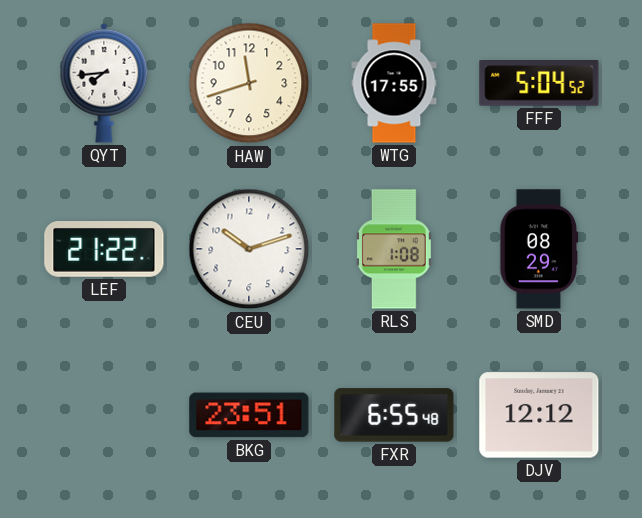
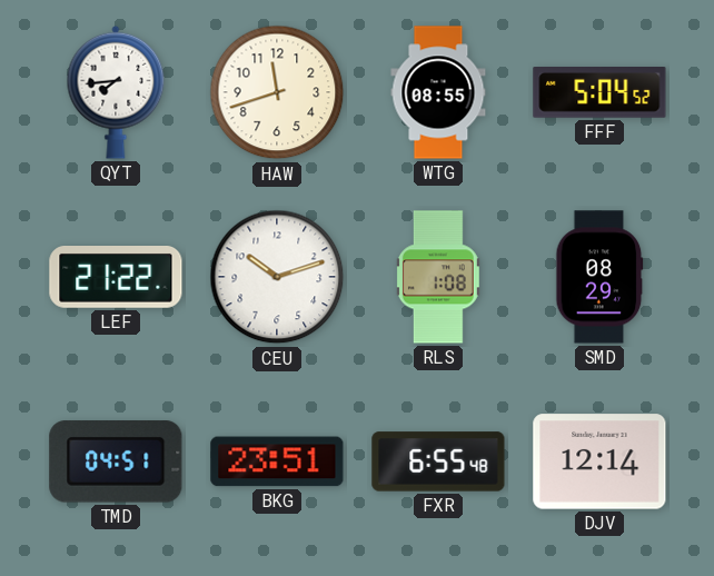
WTG: 17:55 -> 08:55
TMD: none -> 04:51
DJV: 12:12 -> 12:14
